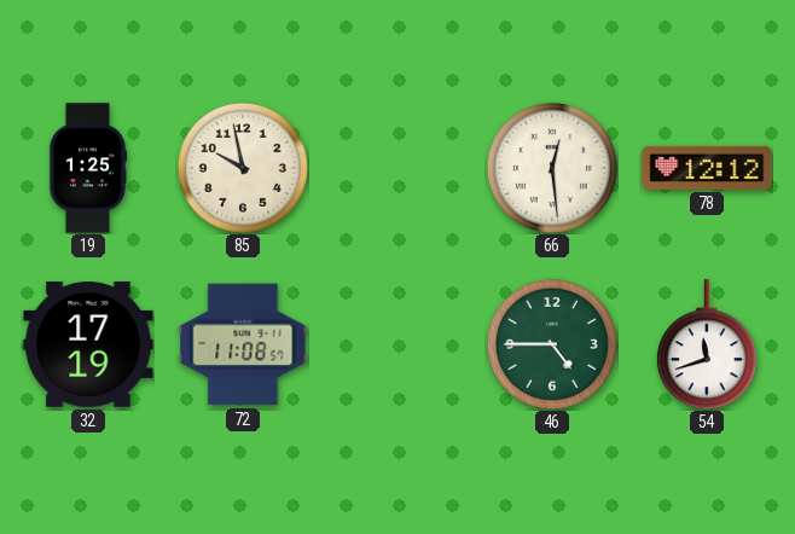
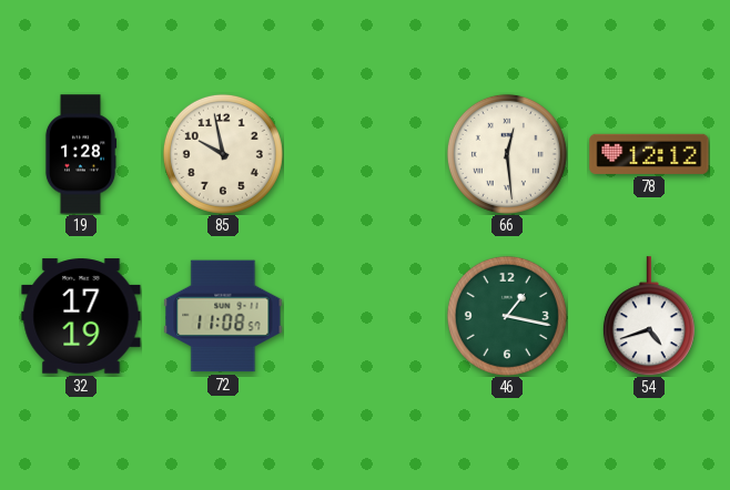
19: 1:25 -> 1:28
46: 4:45 -> 1:17
54: 11:42 -> 4:42
